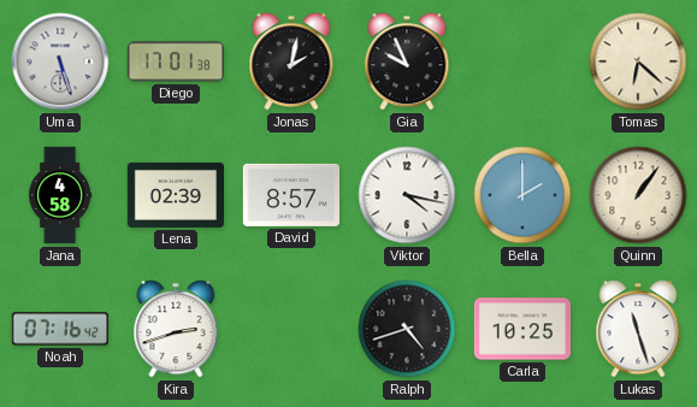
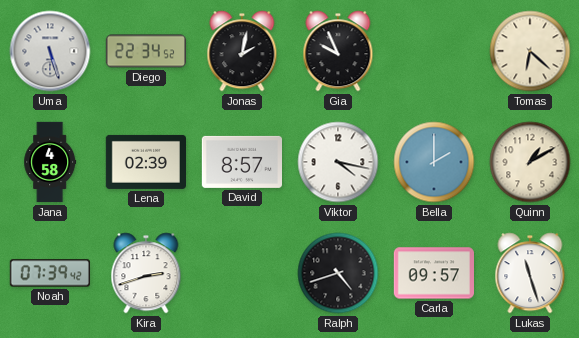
Diego: 17:01 -> 22:34
Quinn: 1:06 -> 1:10
Noah: 07:16 -> 07:39
Carla: 10:25 -> 09:57
